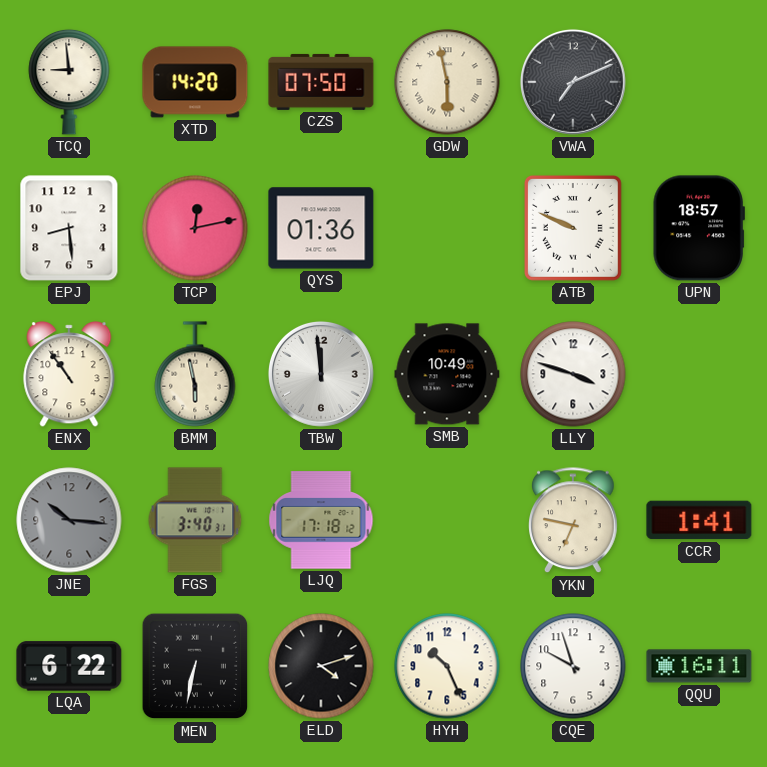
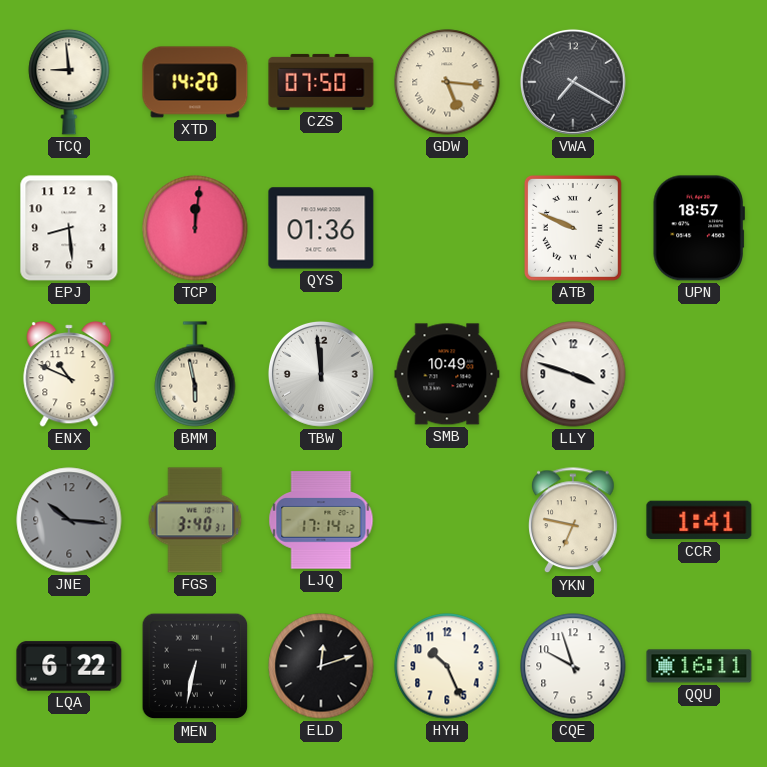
GDW: 5:58 -> 5:16
VWA: 7:11 -> 7:20
TCP: 12:13 -> 12:01
ENX: 10:54 -> 10:49
LJQ: 17:18 -> 17:14
ELD: 4:12 -> 12:12
